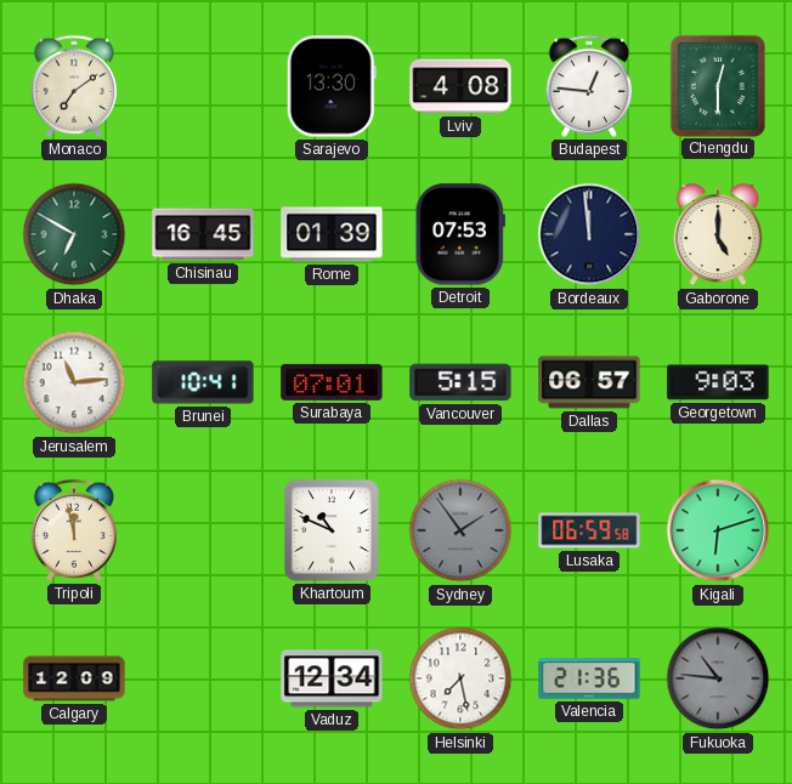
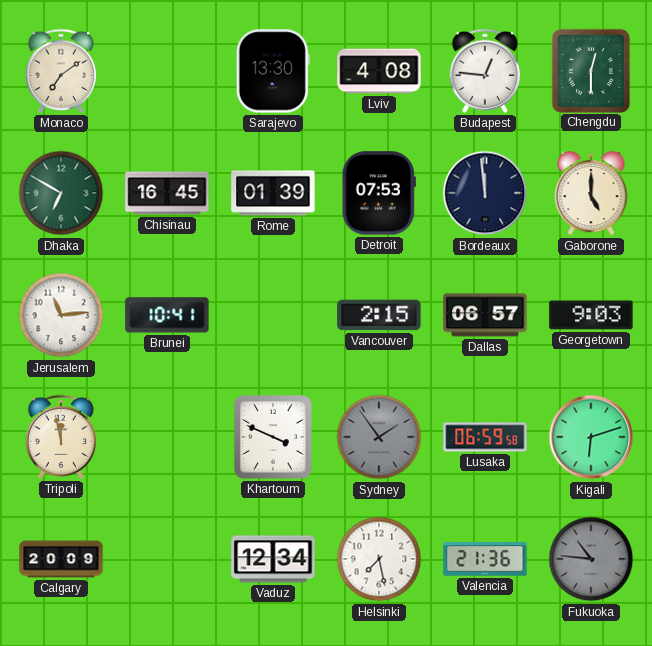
Surabaya: 07:01 -> none
Vancouver: 5:15 -> 2:15
Khartoum: 10:49 -> 3:49
Calgary: 12:09 -> 20:09
